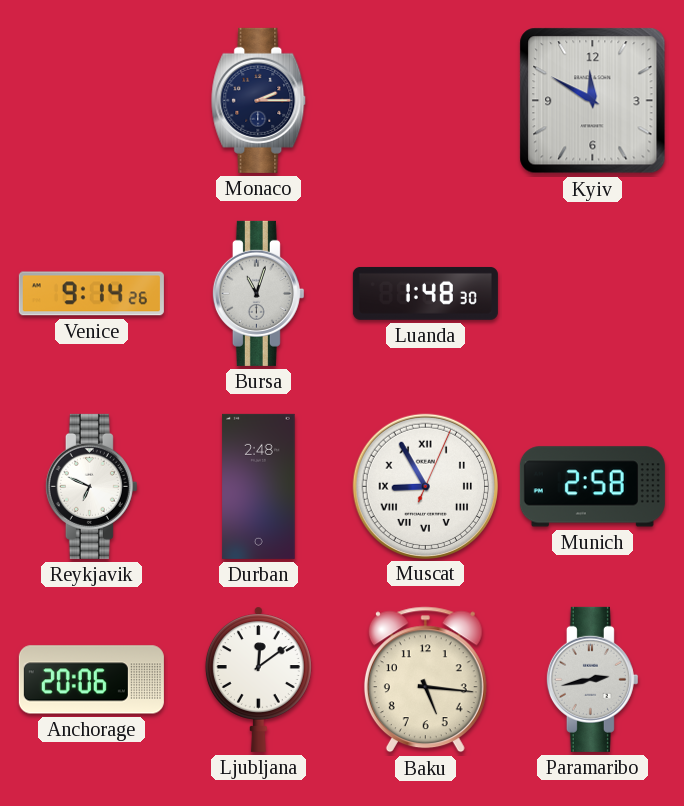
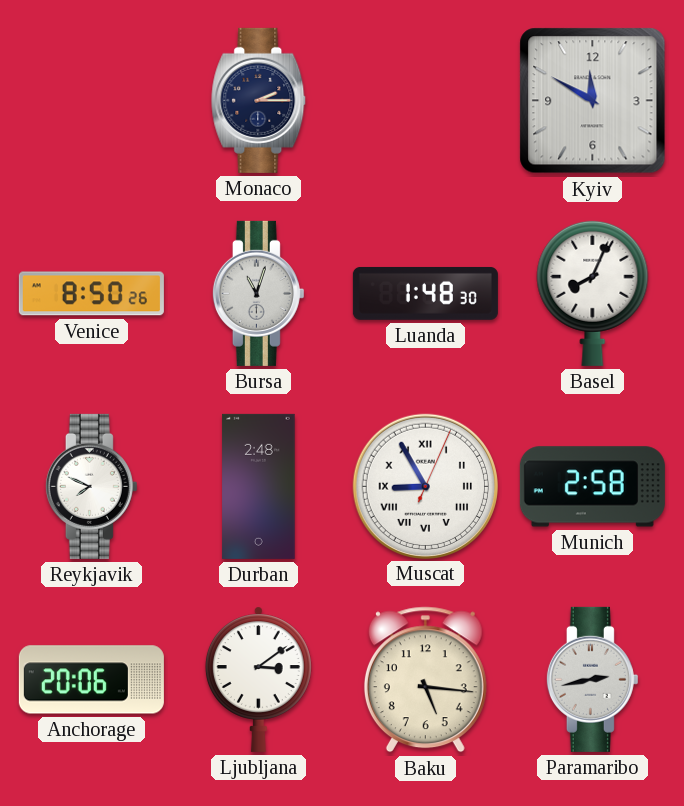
Venice: 9:14 -> 8:50
Basel: none -> 8:04
Reykjavik: 6:49 -> 7:49
Ljubljana: 12:09 -> 3:09
